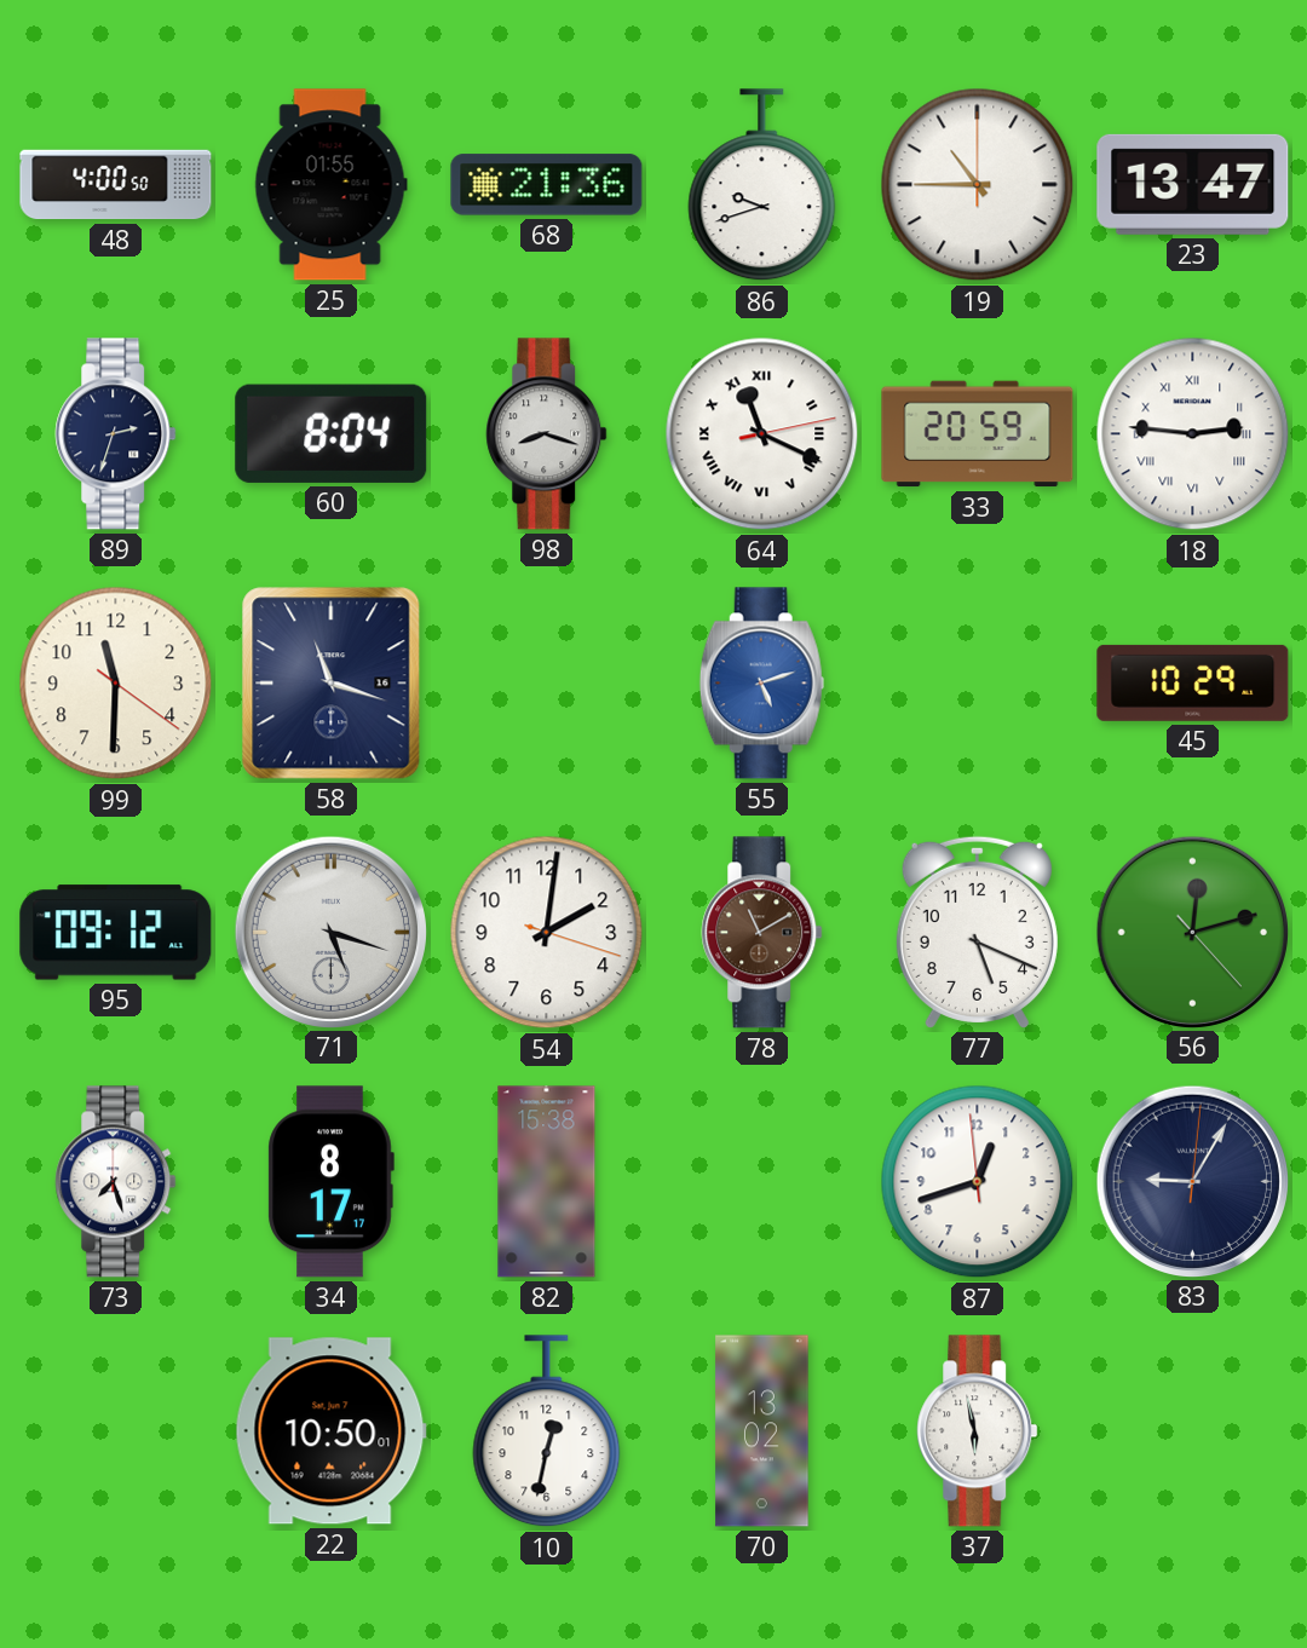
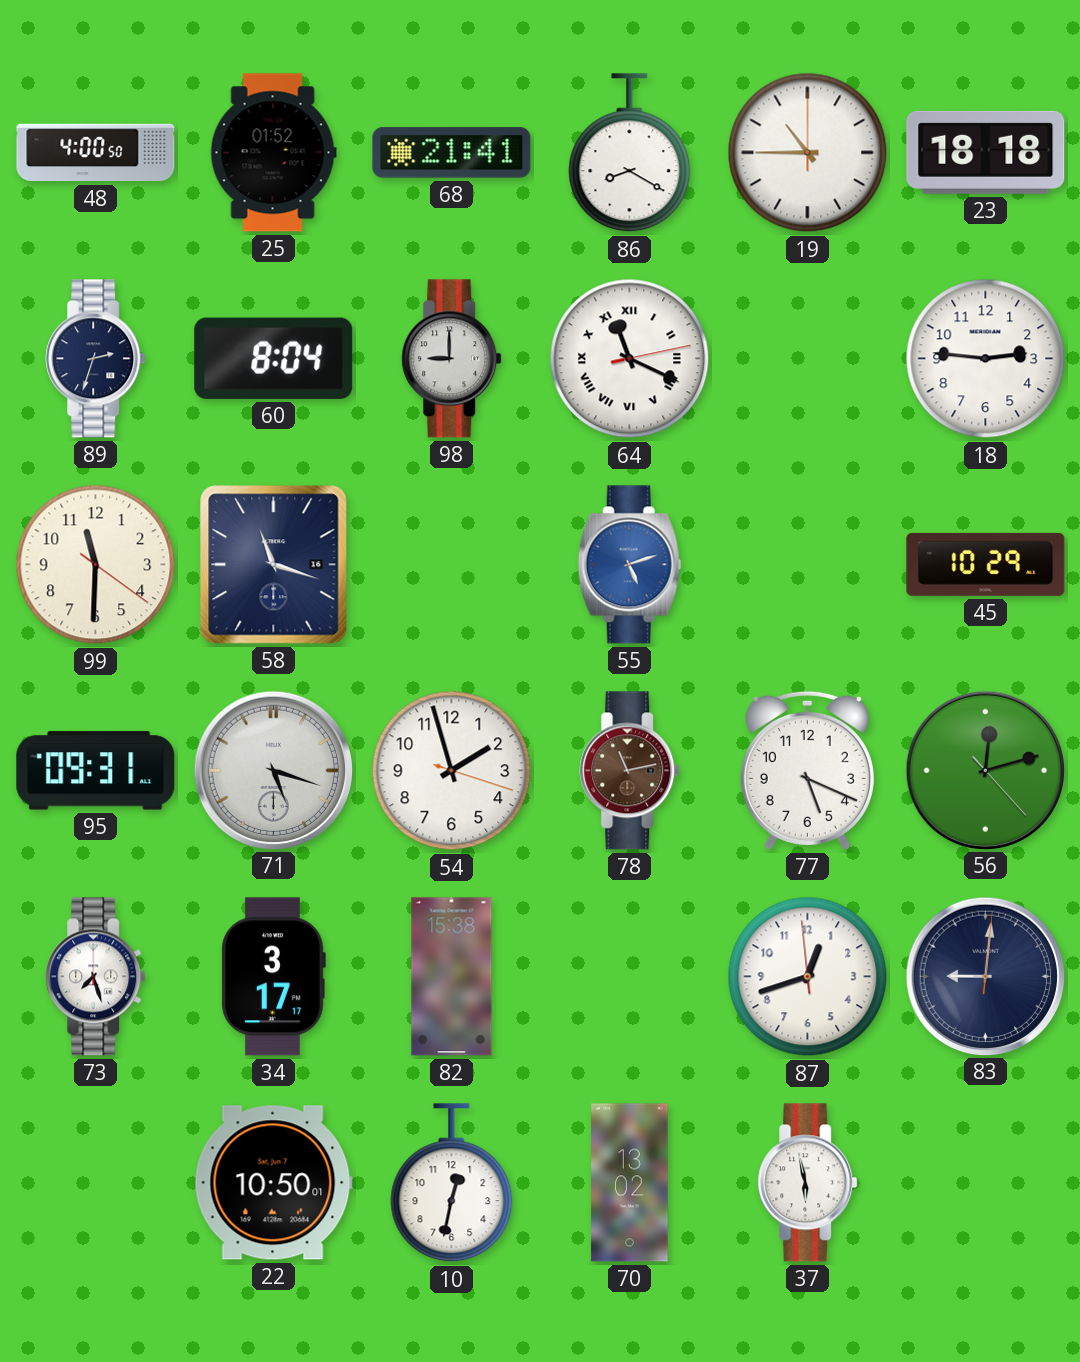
25: 01:55 -> 01:52
68: 21:36 -> 21:41
86: 9:42 -> 8:20
23: 13:47 -> 18:18
98: 8:18 -> 9:00
33: 20:59 -> none
18 numerals: Roman -> Arabic
95: 09:12 -> 09:31
54: 2:01 -> 1:57
78: 11:10 -> 11:13
34: 8:17 -> 3:17
83: 9:05 -> 9:01
